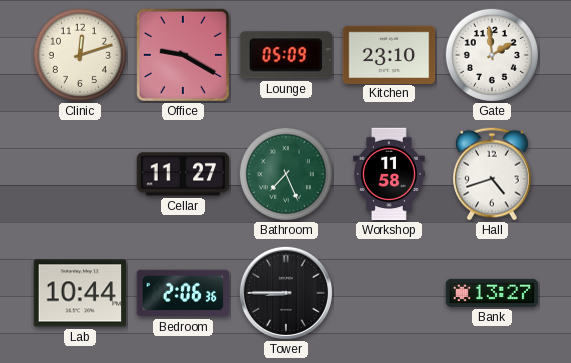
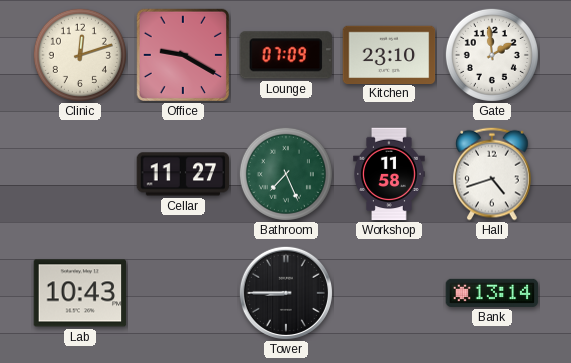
Lounge: 05:09 -> 07:09
Lab: 10:44 -> 10:43
Bedroom: 2:06 -> none
Bank: 13:27 -> 13:14
